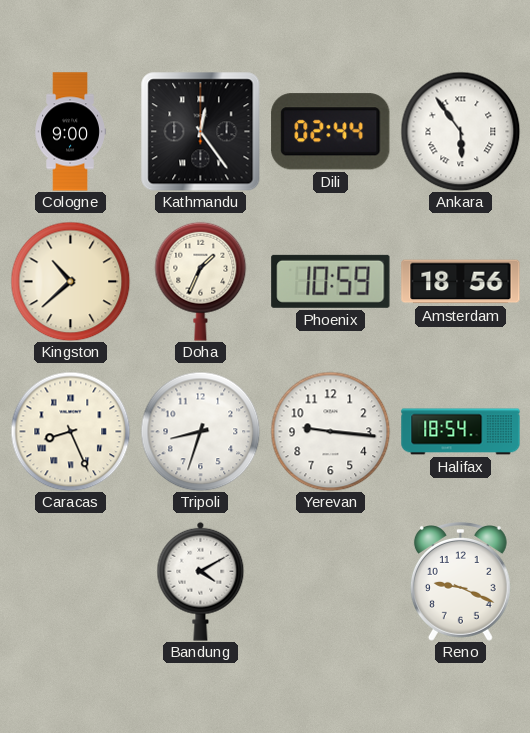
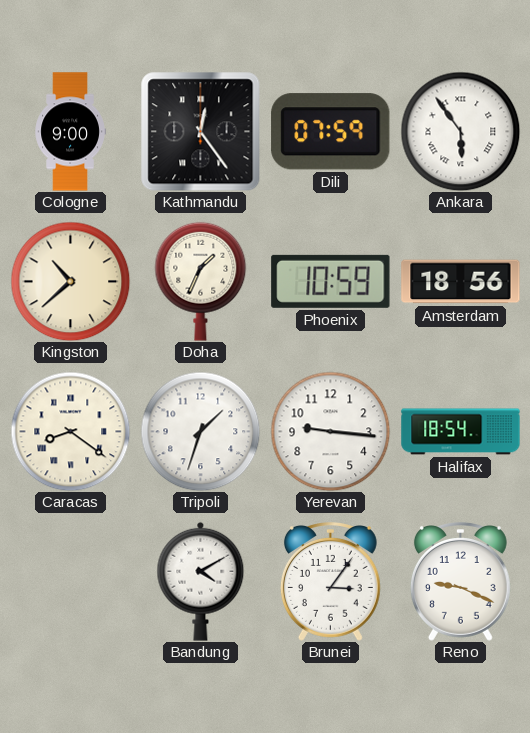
Dili: 02:44 -> 07:59
Caracas: 8:26 -> 8:21
Tripoli: 8:33 -> 1:33
Brunei: none -> 3:06
